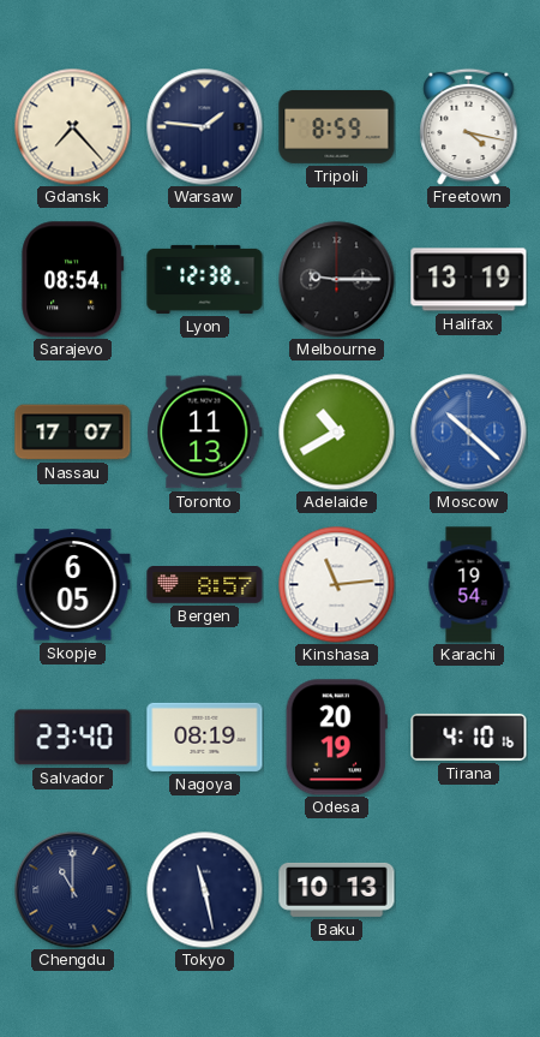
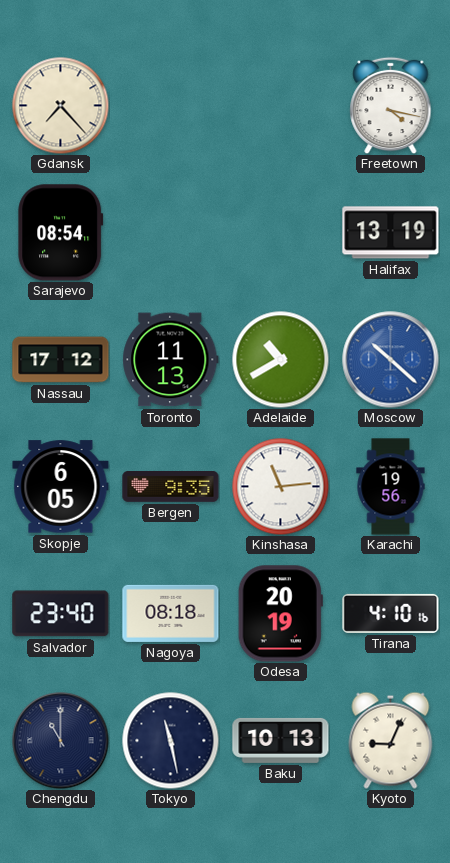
Warsaw: 1:46 -> none
Tripoli: 8:59 -> none
Lyon: 12:38 -> none
Melbourne: 9:15 -> none
Nassau: 17:07 -> 17:12
Bergen: 8:57 -> 9:35
Karachi: 19:54 -> 19:56
Nagoya: 08:19 -> 08:18
Kyoto: none -> 9:04
